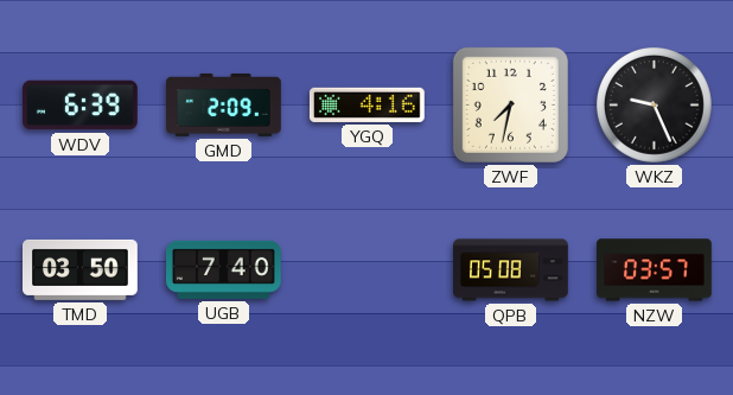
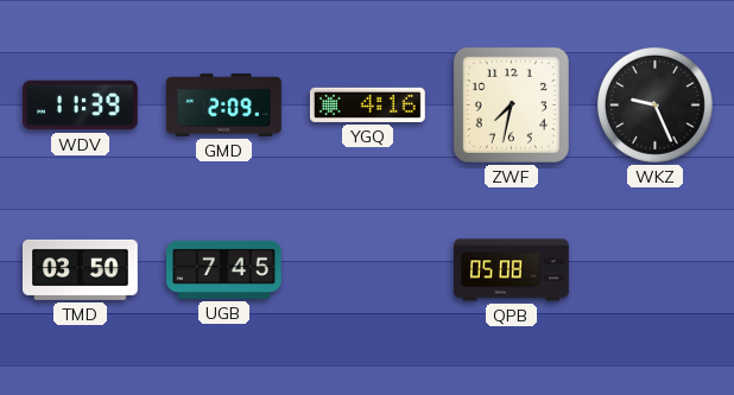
WDV: 6:39 -> 11:39
UGB: 7:40 -> 7:45
NZW: 03:57 -> none
